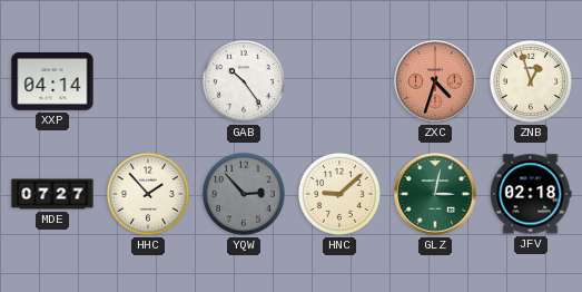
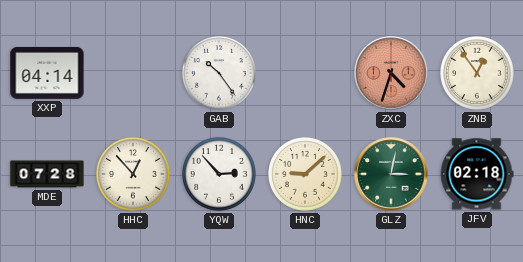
ZNB: 12:57 -> 12:54
MDE: 07:27 -> 07:28
HHC: 1:53 -> 12:53
YQW dial: grey -> white
